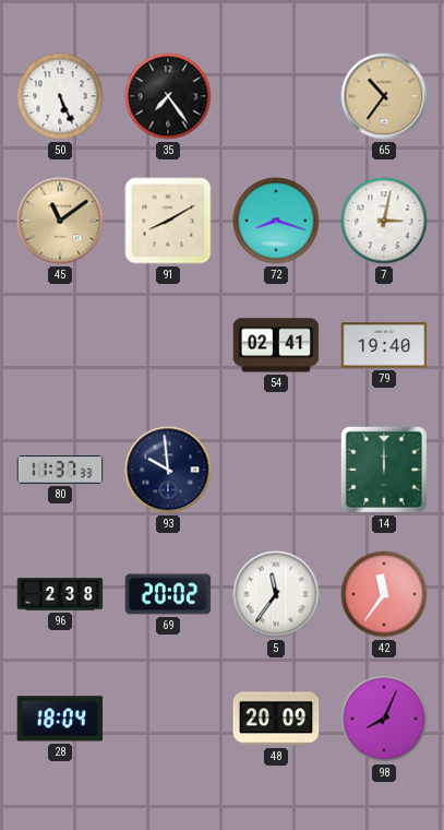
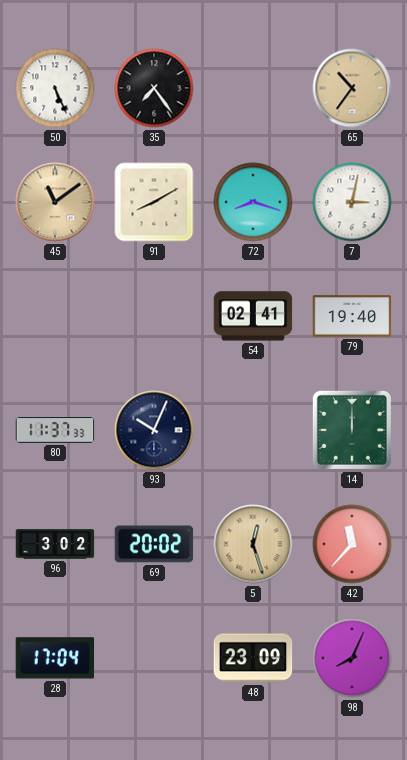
93: 9:59 -> 10:04
96: 2:38 -> 3:02
5: 11:36 -> 12:27
5 dial: white -> champagne
42: 11:36 -> 11:37
28: 18:04 -> 17:04
48: 20:09 -> 23:09
